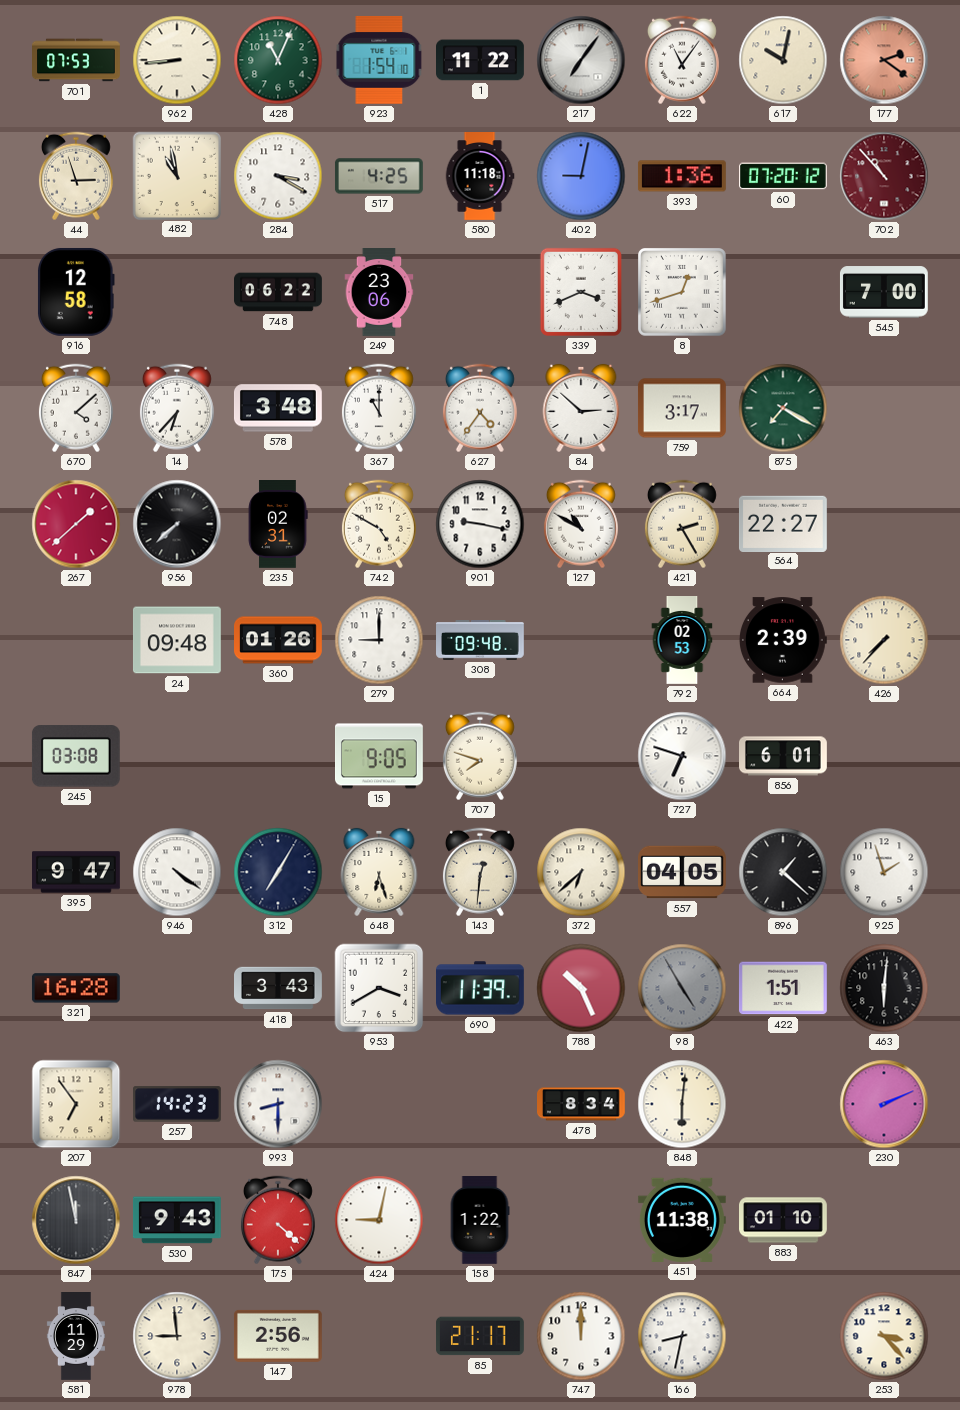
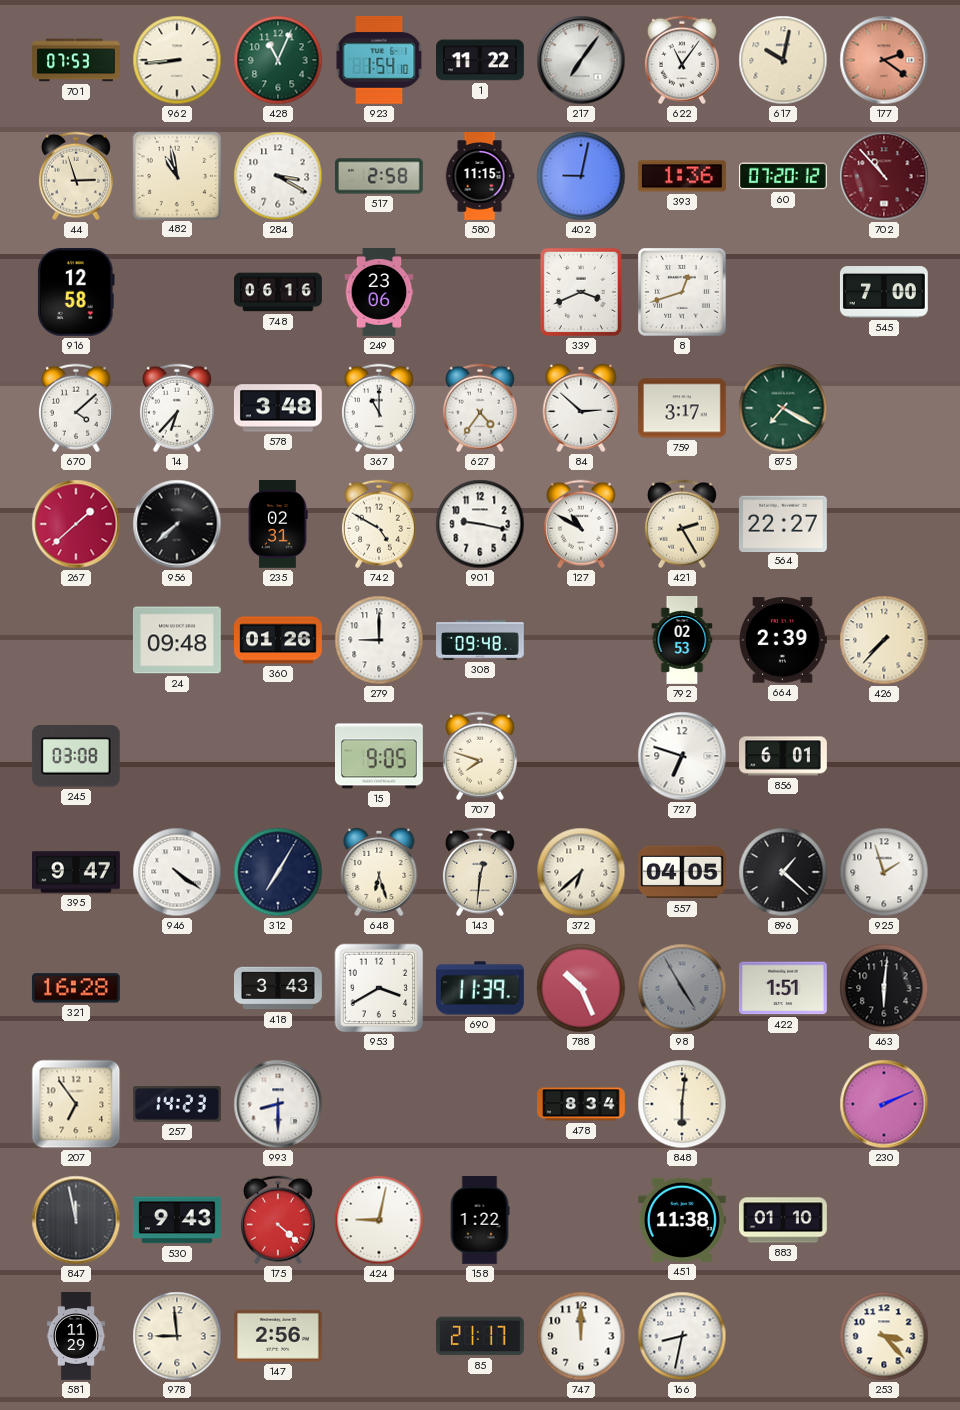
517: 4:25 -> 2:58
580: 11:18 -> 11:15
748: 06:22 -> 06:16
